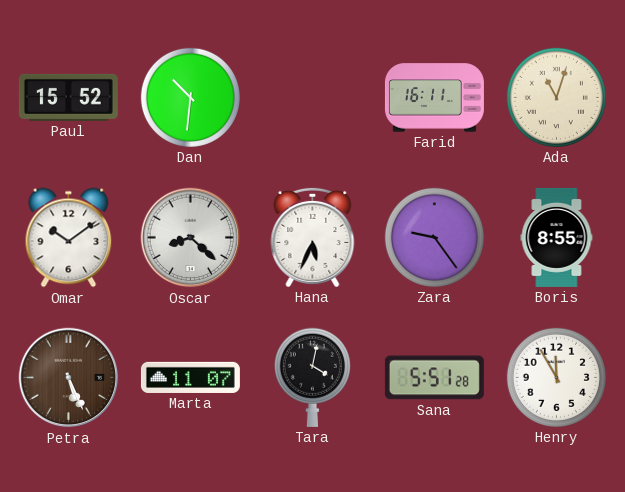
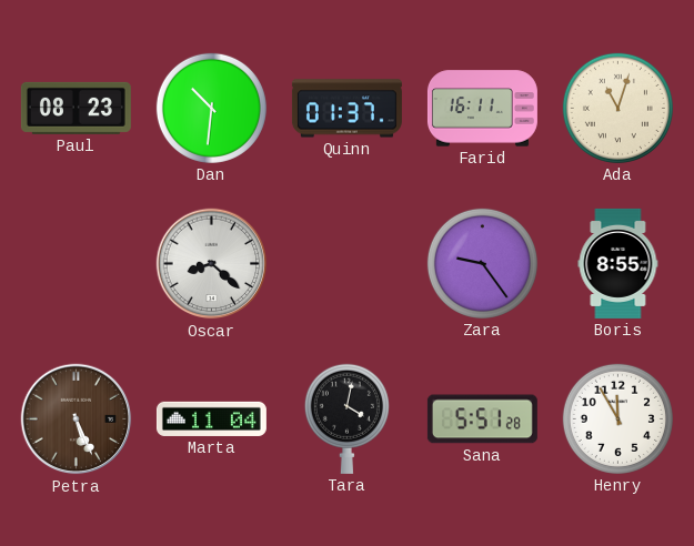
Paul: 15:52 -> 08:23
Quinn: none -> 01:37
Omar: 10:09 -> none
Hana: 5:34 -> none
Marta: 11:07 -> 11:04
